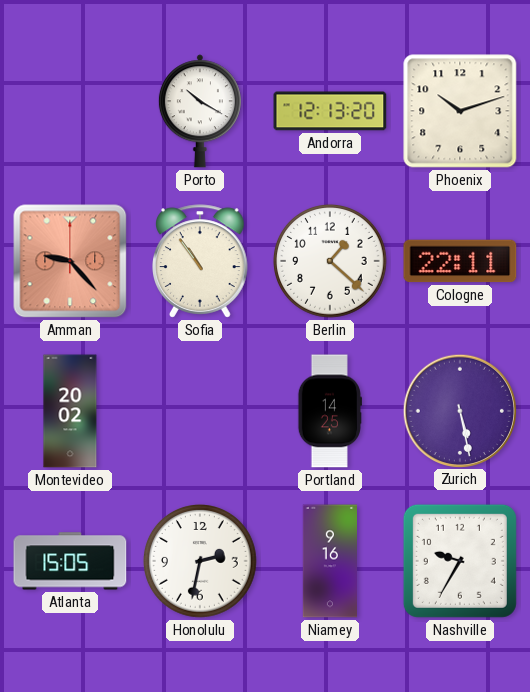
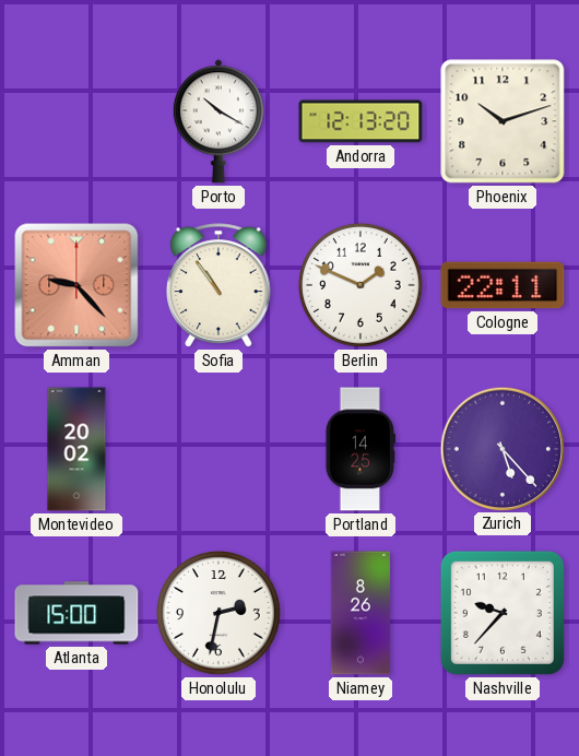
Berlin: 1:22 -> 1:49
Zurich: 5:28 -> 5:23
Atlanta: 15:05 -> 15:00
Niamey: 9:16 -> 8:26
Nashville: 9:35 -> 9:37
